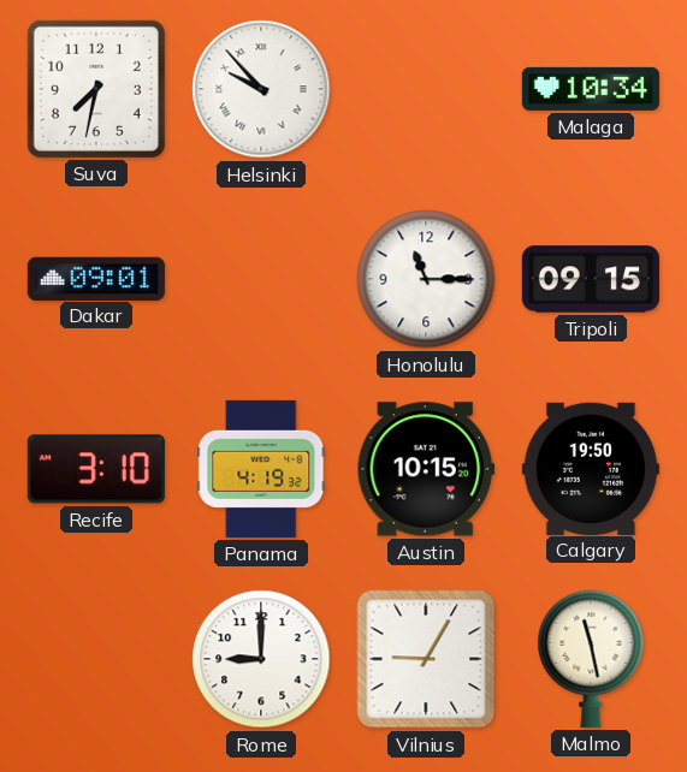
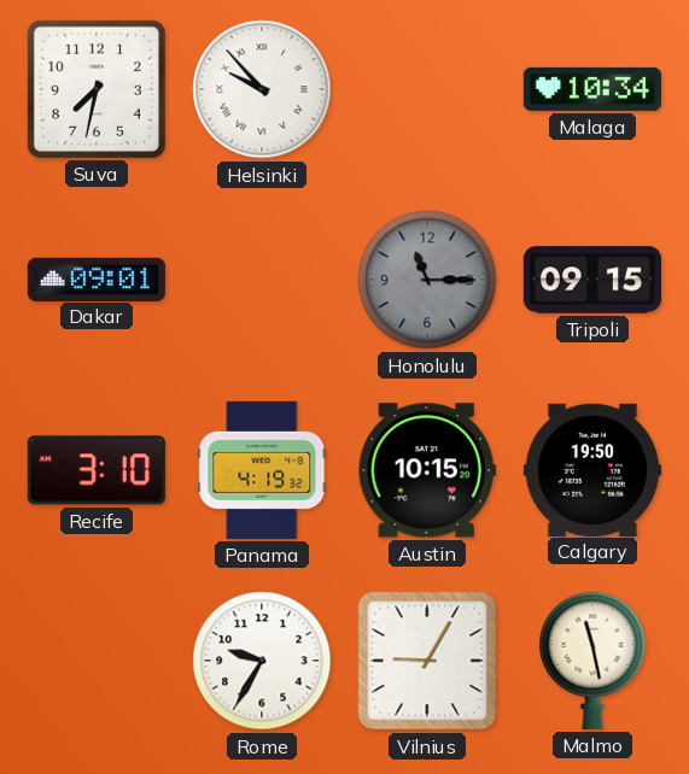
Honolulu dial: white -> grey
Rome: 9:00 -> 9:35
